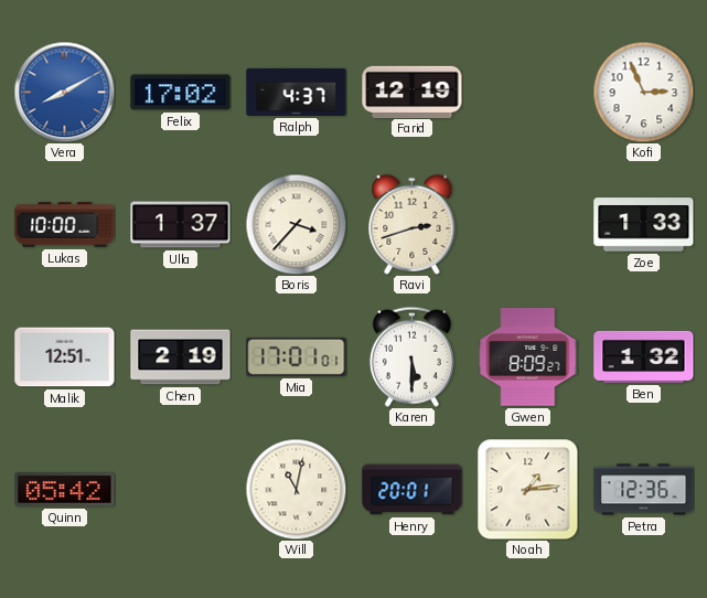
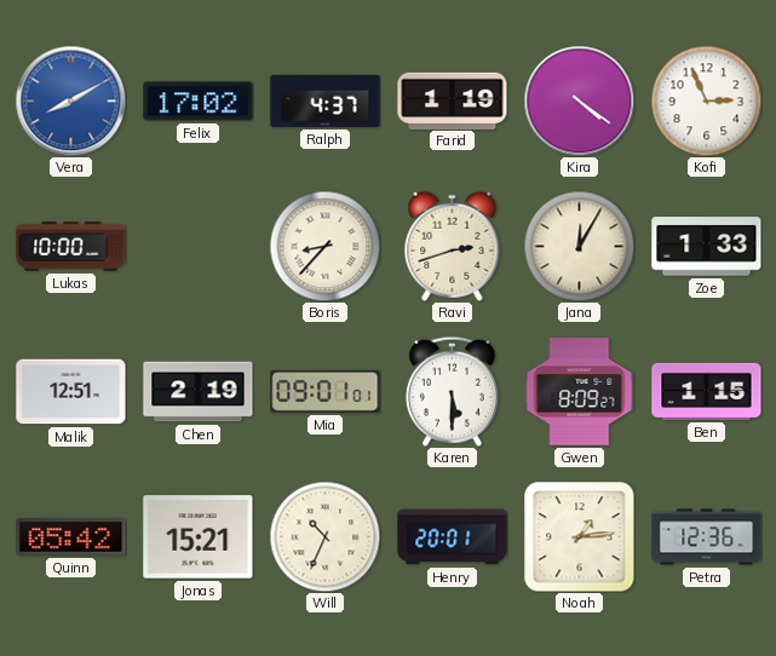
Farid: 12:19 -> 1:19
Kira: none -> 4:21
Ulla: 1:37 -> none
Boris: 3:37 -> 8:37
Jana: none -> 12:05
Mia: 17:01 -> 09:01
Ben: 1:32 -> 1:15
Jonas: none -> 15:21
Will: 11:02 -> 10:34
